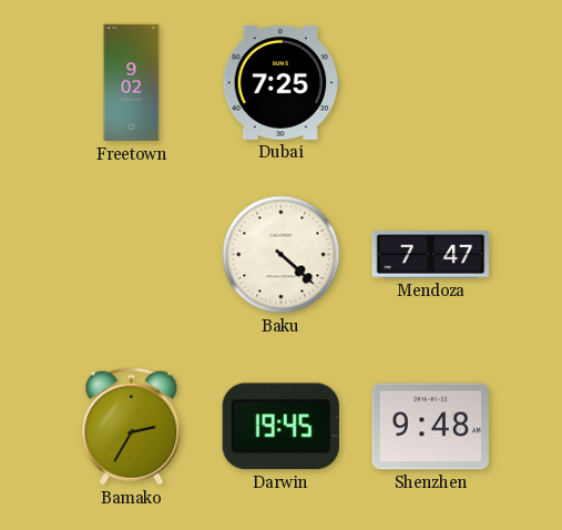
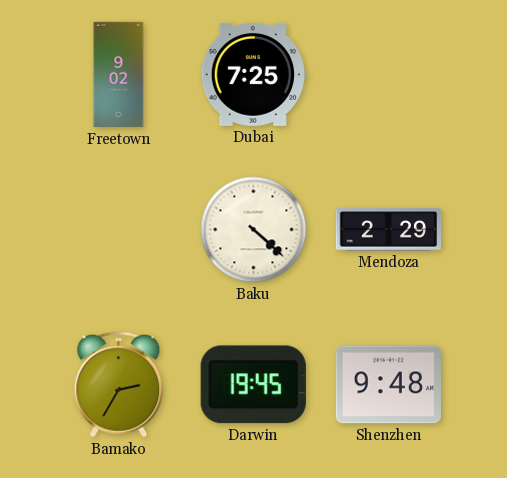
Mendoza: 7:47 -> 2:29
